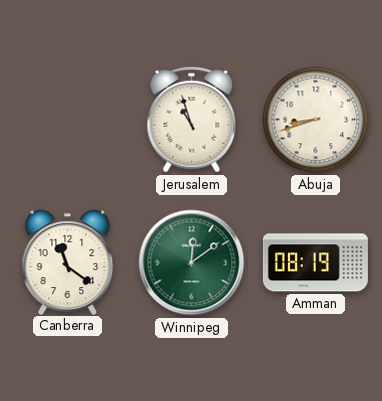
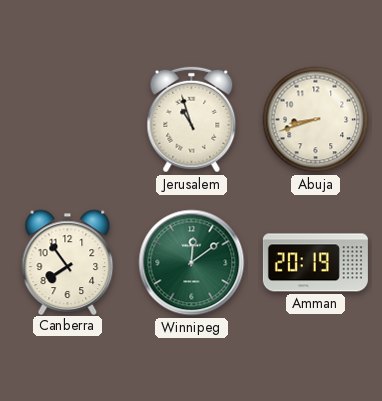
Canberra: 11:21 -> 7:54
Amman: 08:19 -> 20:19
